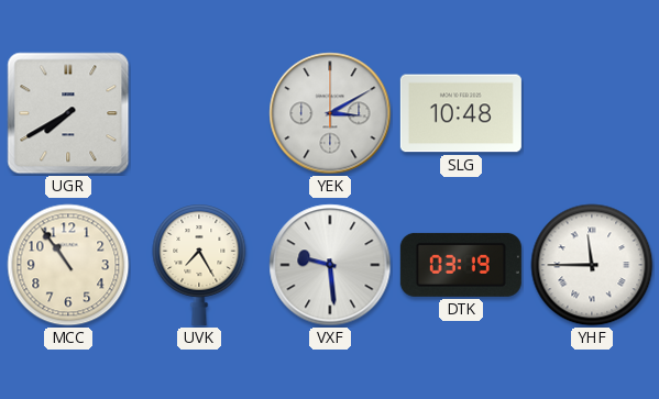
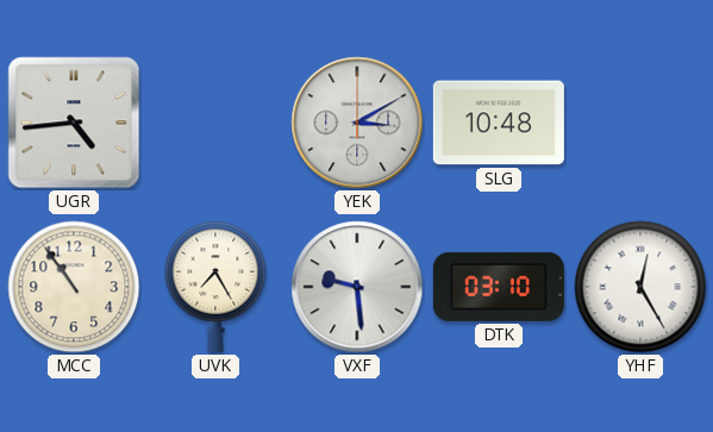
UGR: 7:40 -> 4:44
DTK: 03:19 -> 03:10
YHF: 11:45 -> 12:25
